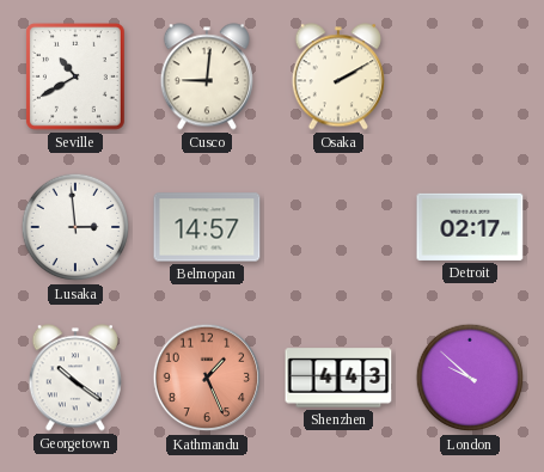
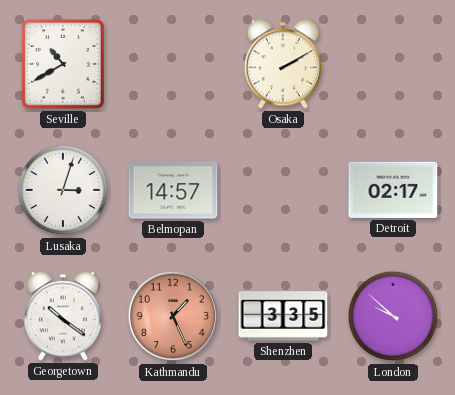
Cusco: 9:01 -> none
Lusaka: 2:59 -> 3:03
Shenzhen: 4:43 -> 3:35
